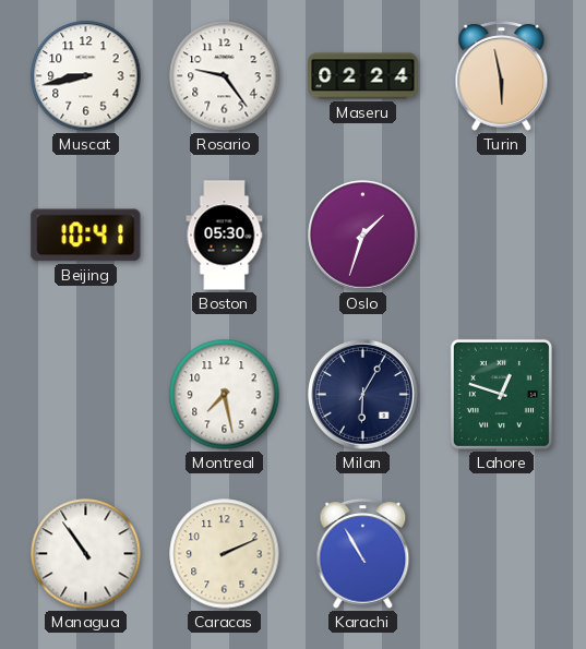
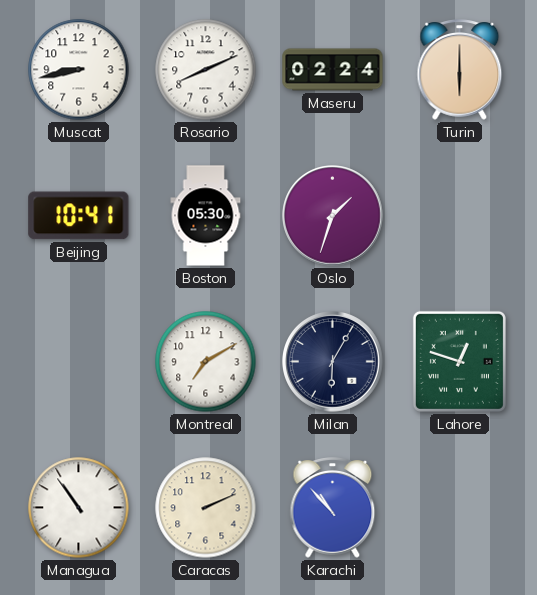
Rosario: 9:24 -> 8:11
Turin: 5:58 -> 6:00
Montreal: 7:28 -> 7:10
Karachi: 10:55 -> 10:53
